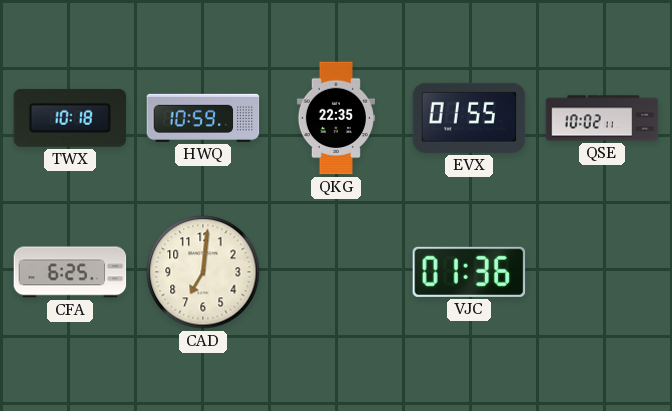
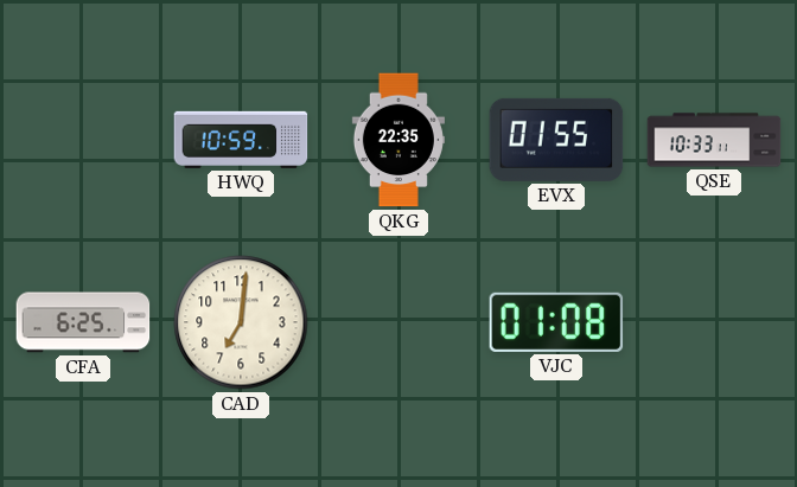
TWX: 10:18 -> none
QSE: 10:02 -> 10:33
VJC: 01:36 -> 01:08
